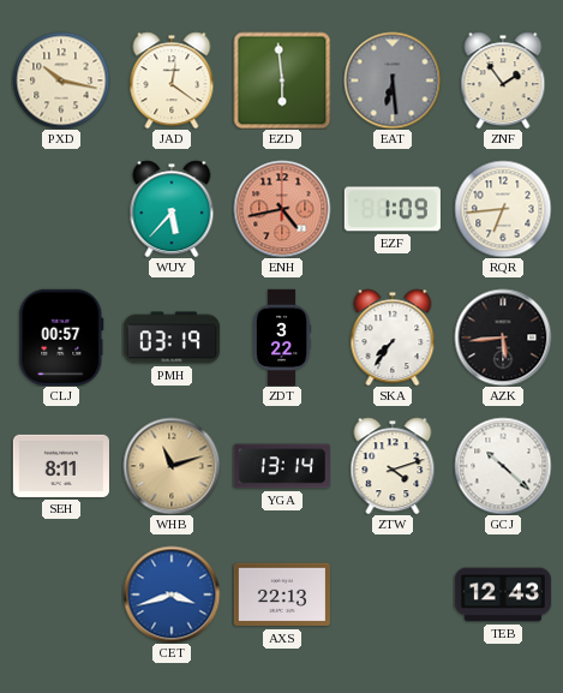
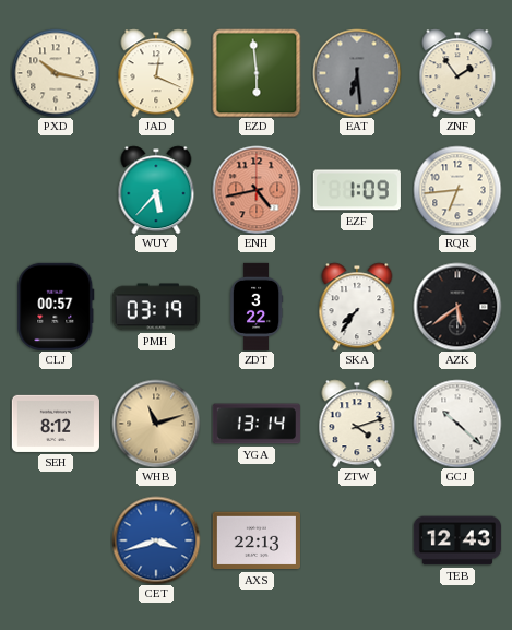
JAD: 12:21 -> 12:19
AZK: 5:44 -> 5:39
SEH: 8:11 -> 8:12
